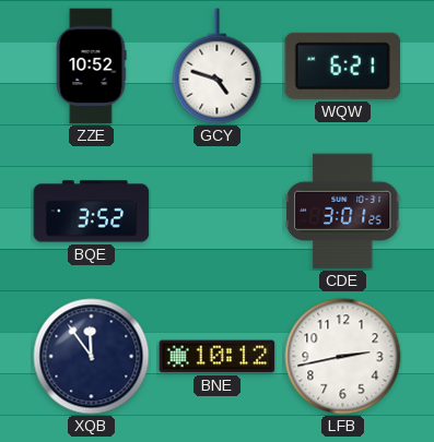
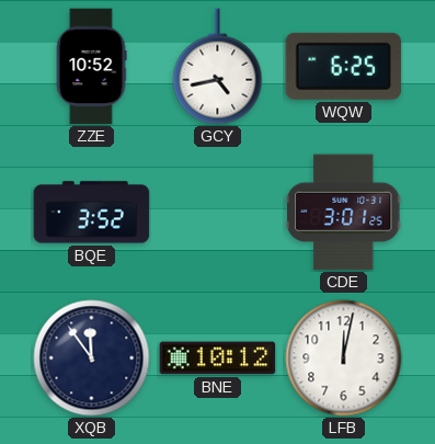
GCY: 4:48 -> 4:43
WQW: 6:21 -> 6:25
LFB: 2:43 -> 12:02
